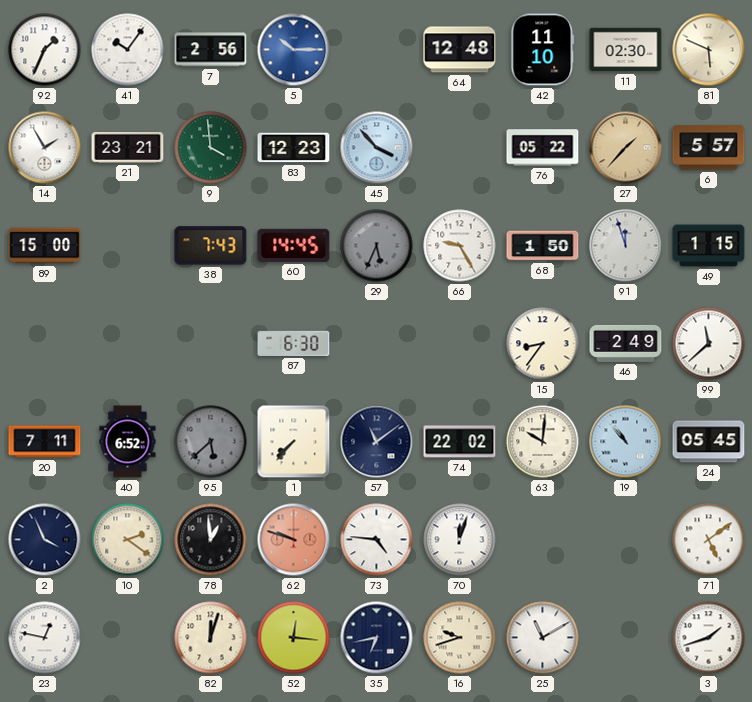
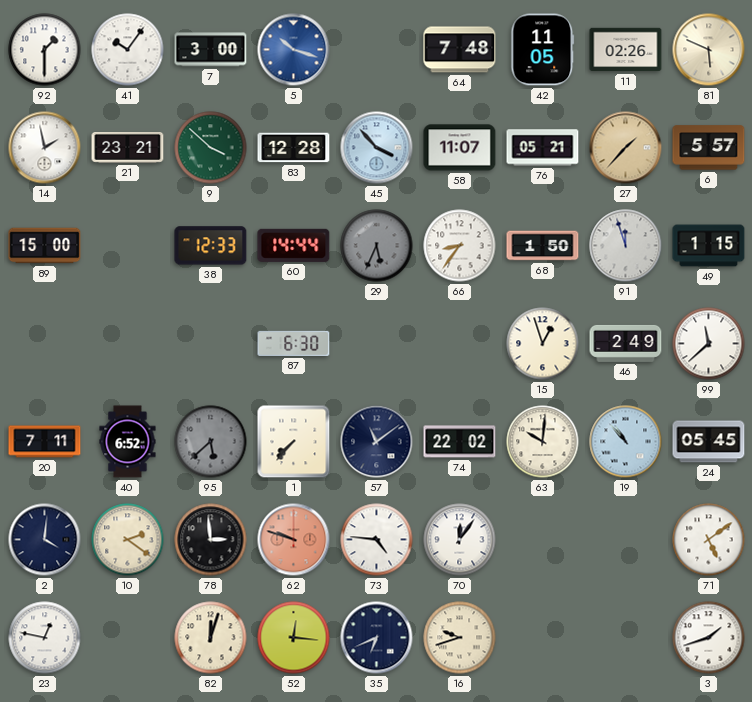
92: 1:34 -> 1:30
7: 2:56 -> 3:00
5: 10:15 -> 10:18
64: 12:48 -> 7:48
42: 11:10 -> 11:05
11: 02:30 -> 02:26
14: 1:55 -> 1:58
9: 3:59 -> 3:52
83: 12:23 -> 12:28
58: none -> 11:07
76: 05:22 -> 05:21
38: 7:43 -> 12:33
60: 14:45 -> 14:44
66: 9:25 -> 8:36
15: 8:36 -> 12:57
2: 3:56 -> 4:01
78: 12:59 -> 2:59
70: 12:03 -> 12:06
35: 6:43 -> 6:41
25: 11:10 -> none
